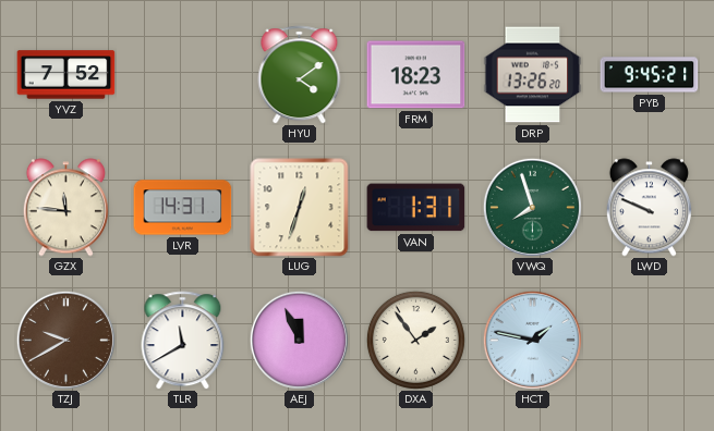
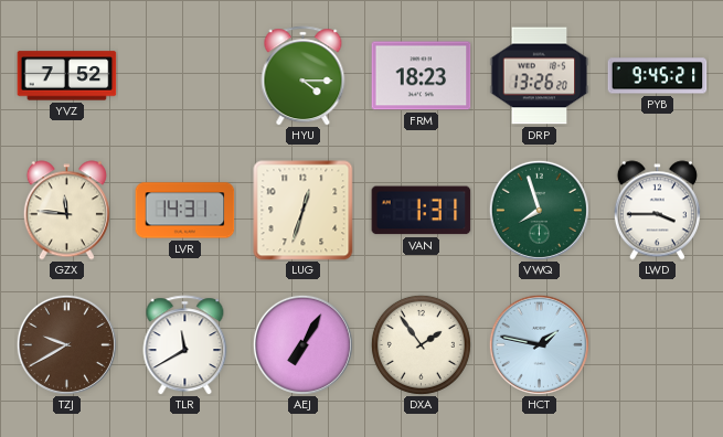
HYU: 4:09 -> 4:15
LWD: 9:49 -> 3:45
AEJ: 11:56 -> 7:05
